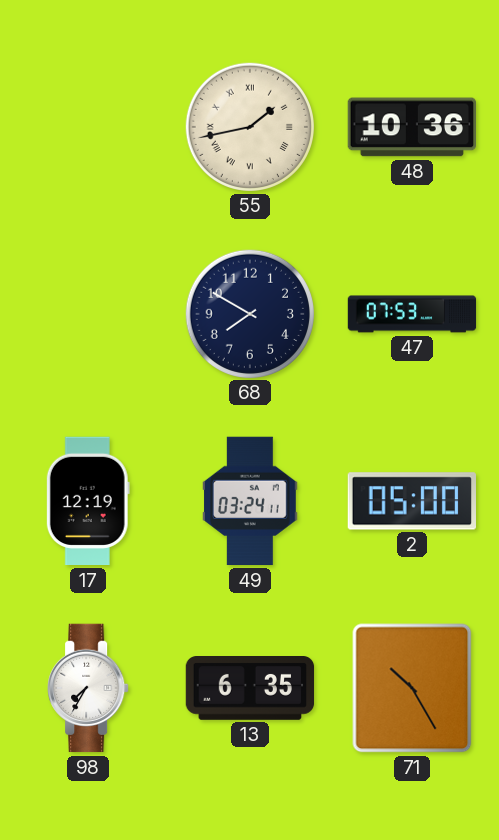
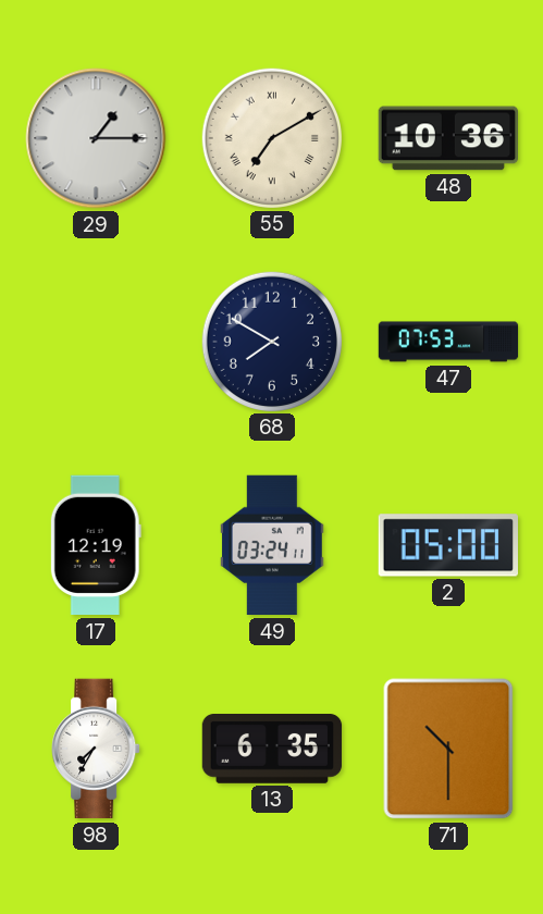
29: none -> 1:15
55: 1:43 -> 7:10
71: 10:25 -> 10:30
